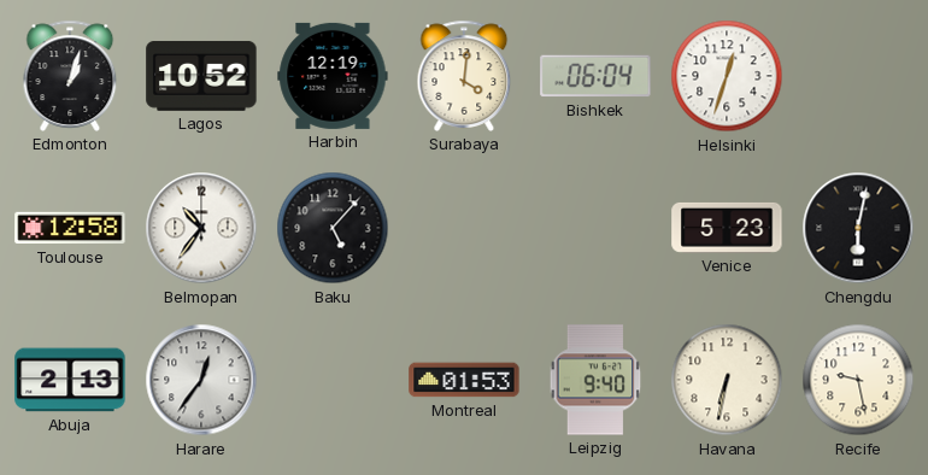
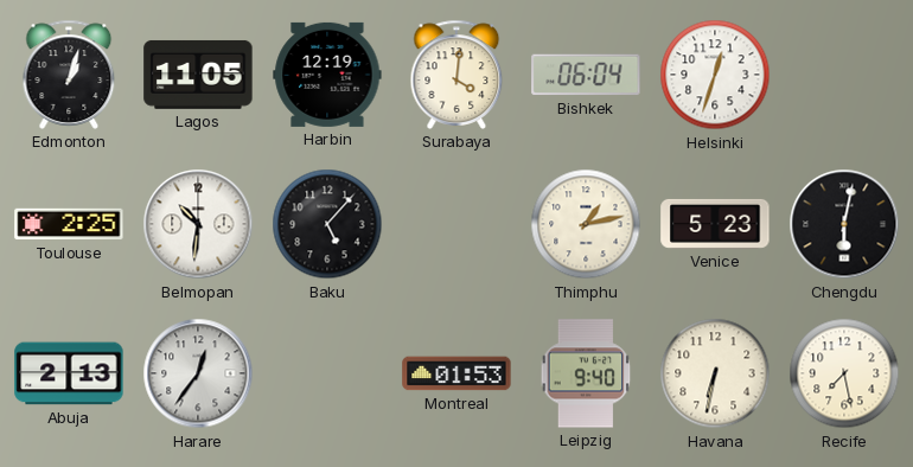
Lagos: 10:52 -> 11:05
Toulouse: 12:58 -> 2:25
Belmopan: 10:36 -> 10:31
Thimphu: none -> 1:13
Recife: 9:28 -> 7:28
